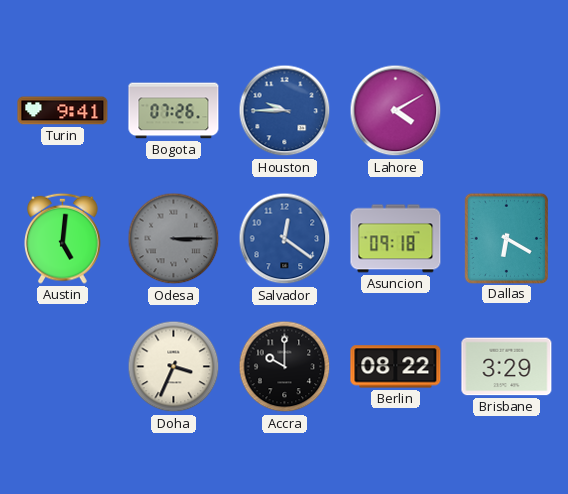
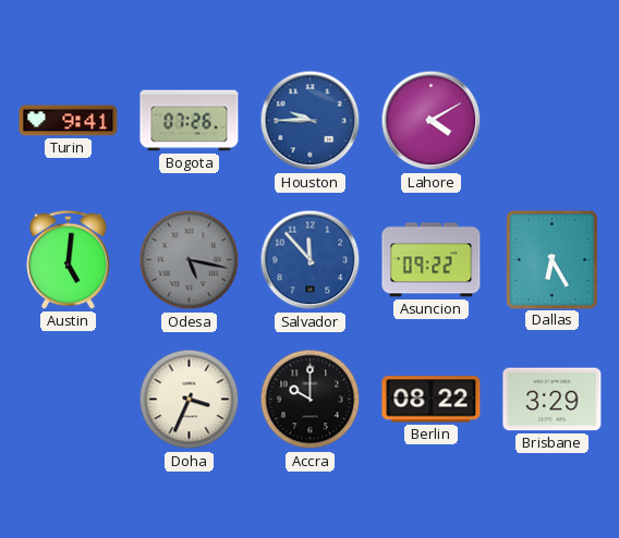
Odesa: 3:15 -> 5:17
Salvador: 12:21 -> 11:53
Asuncion: 09:18 -> 09:22
Dallas: 6:20 -> 6:25
